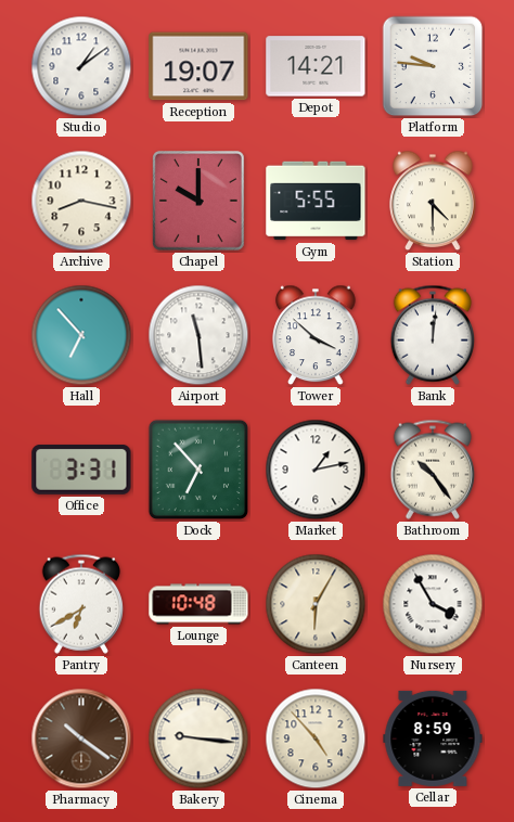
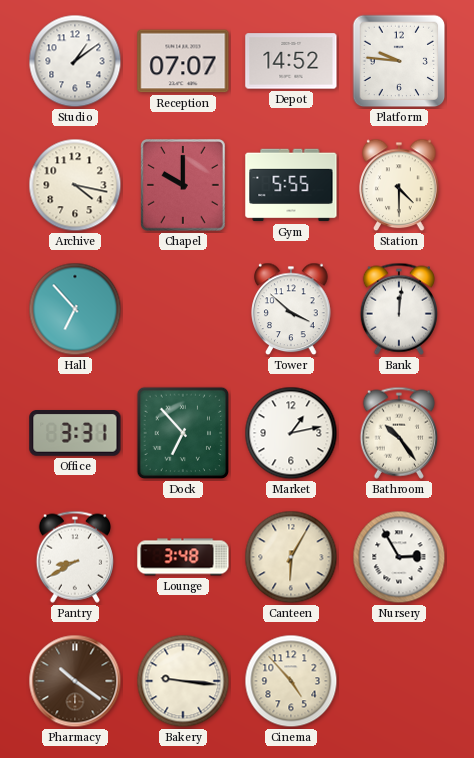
Reception: 19:07 -> 07:07
Depot: 14:21 -> 14:52
Archive: 8:17 -> 4:17
Airport: 11:29 -> none
Pantry: 6:40 -> 8:40
Lounge: 10:48 -> 3:48
Nursery: 3:55 -> 2:55
Cellar: 8:59 -> none
